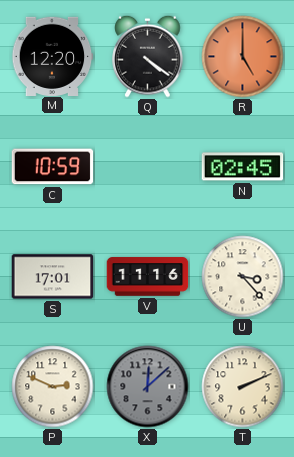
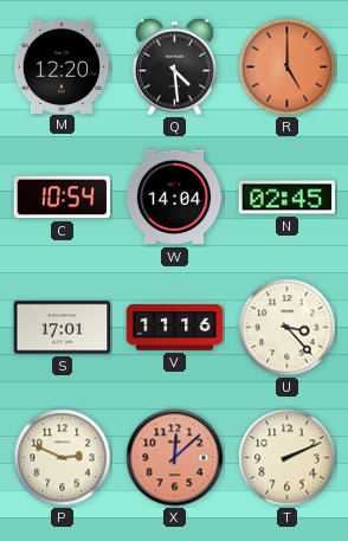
Q: 4:21 -> 4:29
C: 10:59 -> 10:54
W: none -> 14:04
X dial: grey -> salmon
